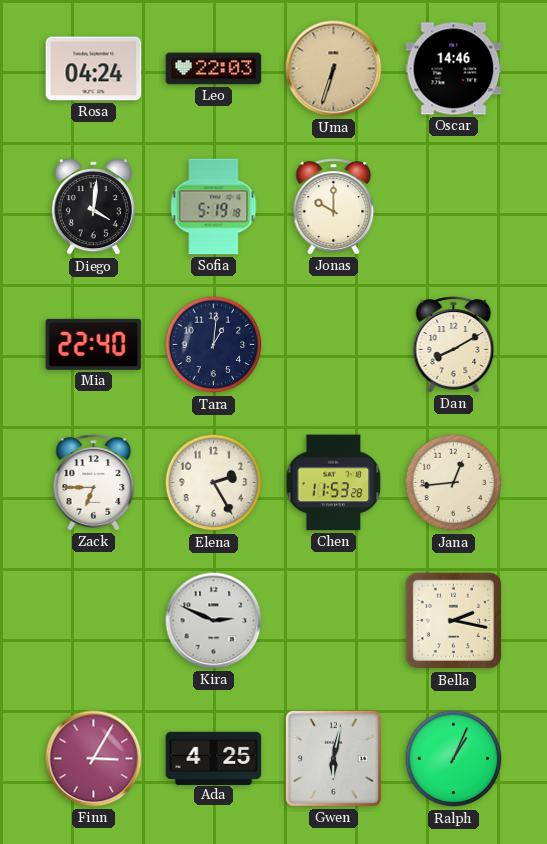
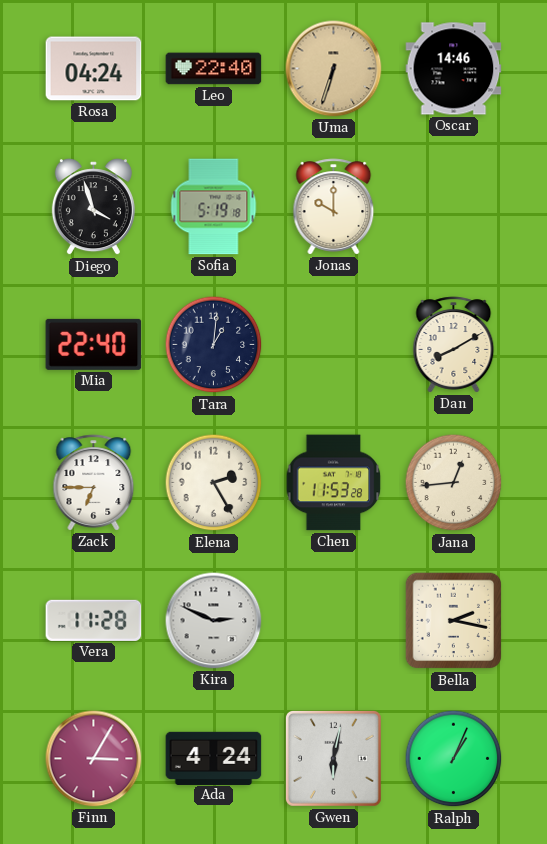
Leo: 22:03 -> 22:40
Diego: 4:01 -> 3:57
Vera: none -> 11:28
Ada: 4:25 -> 4:24
